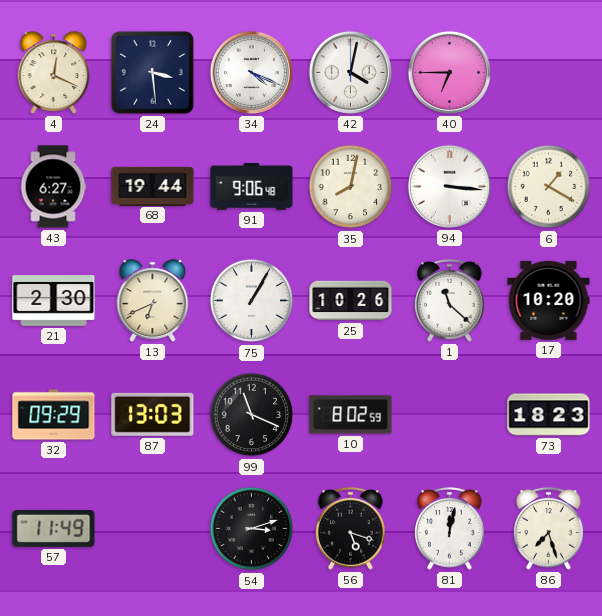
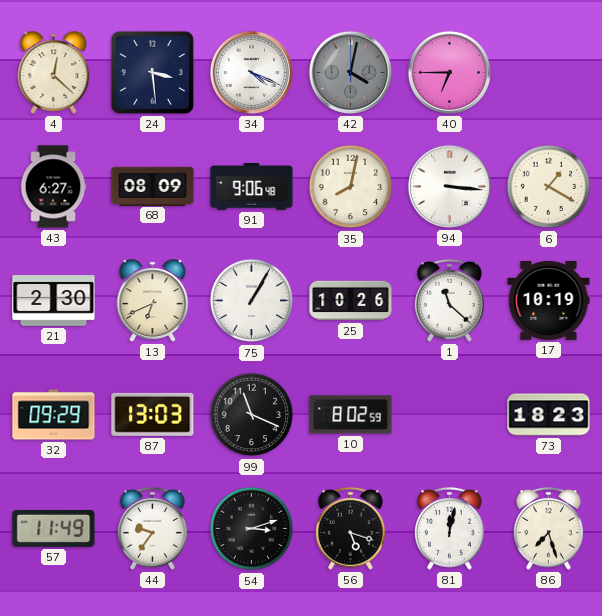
4: 12:19 -> 12:22
42 dial: white -> grey
68: 19:44 -> 08:09
17: 10:20 -> 10:19
44: none -> 9:36
